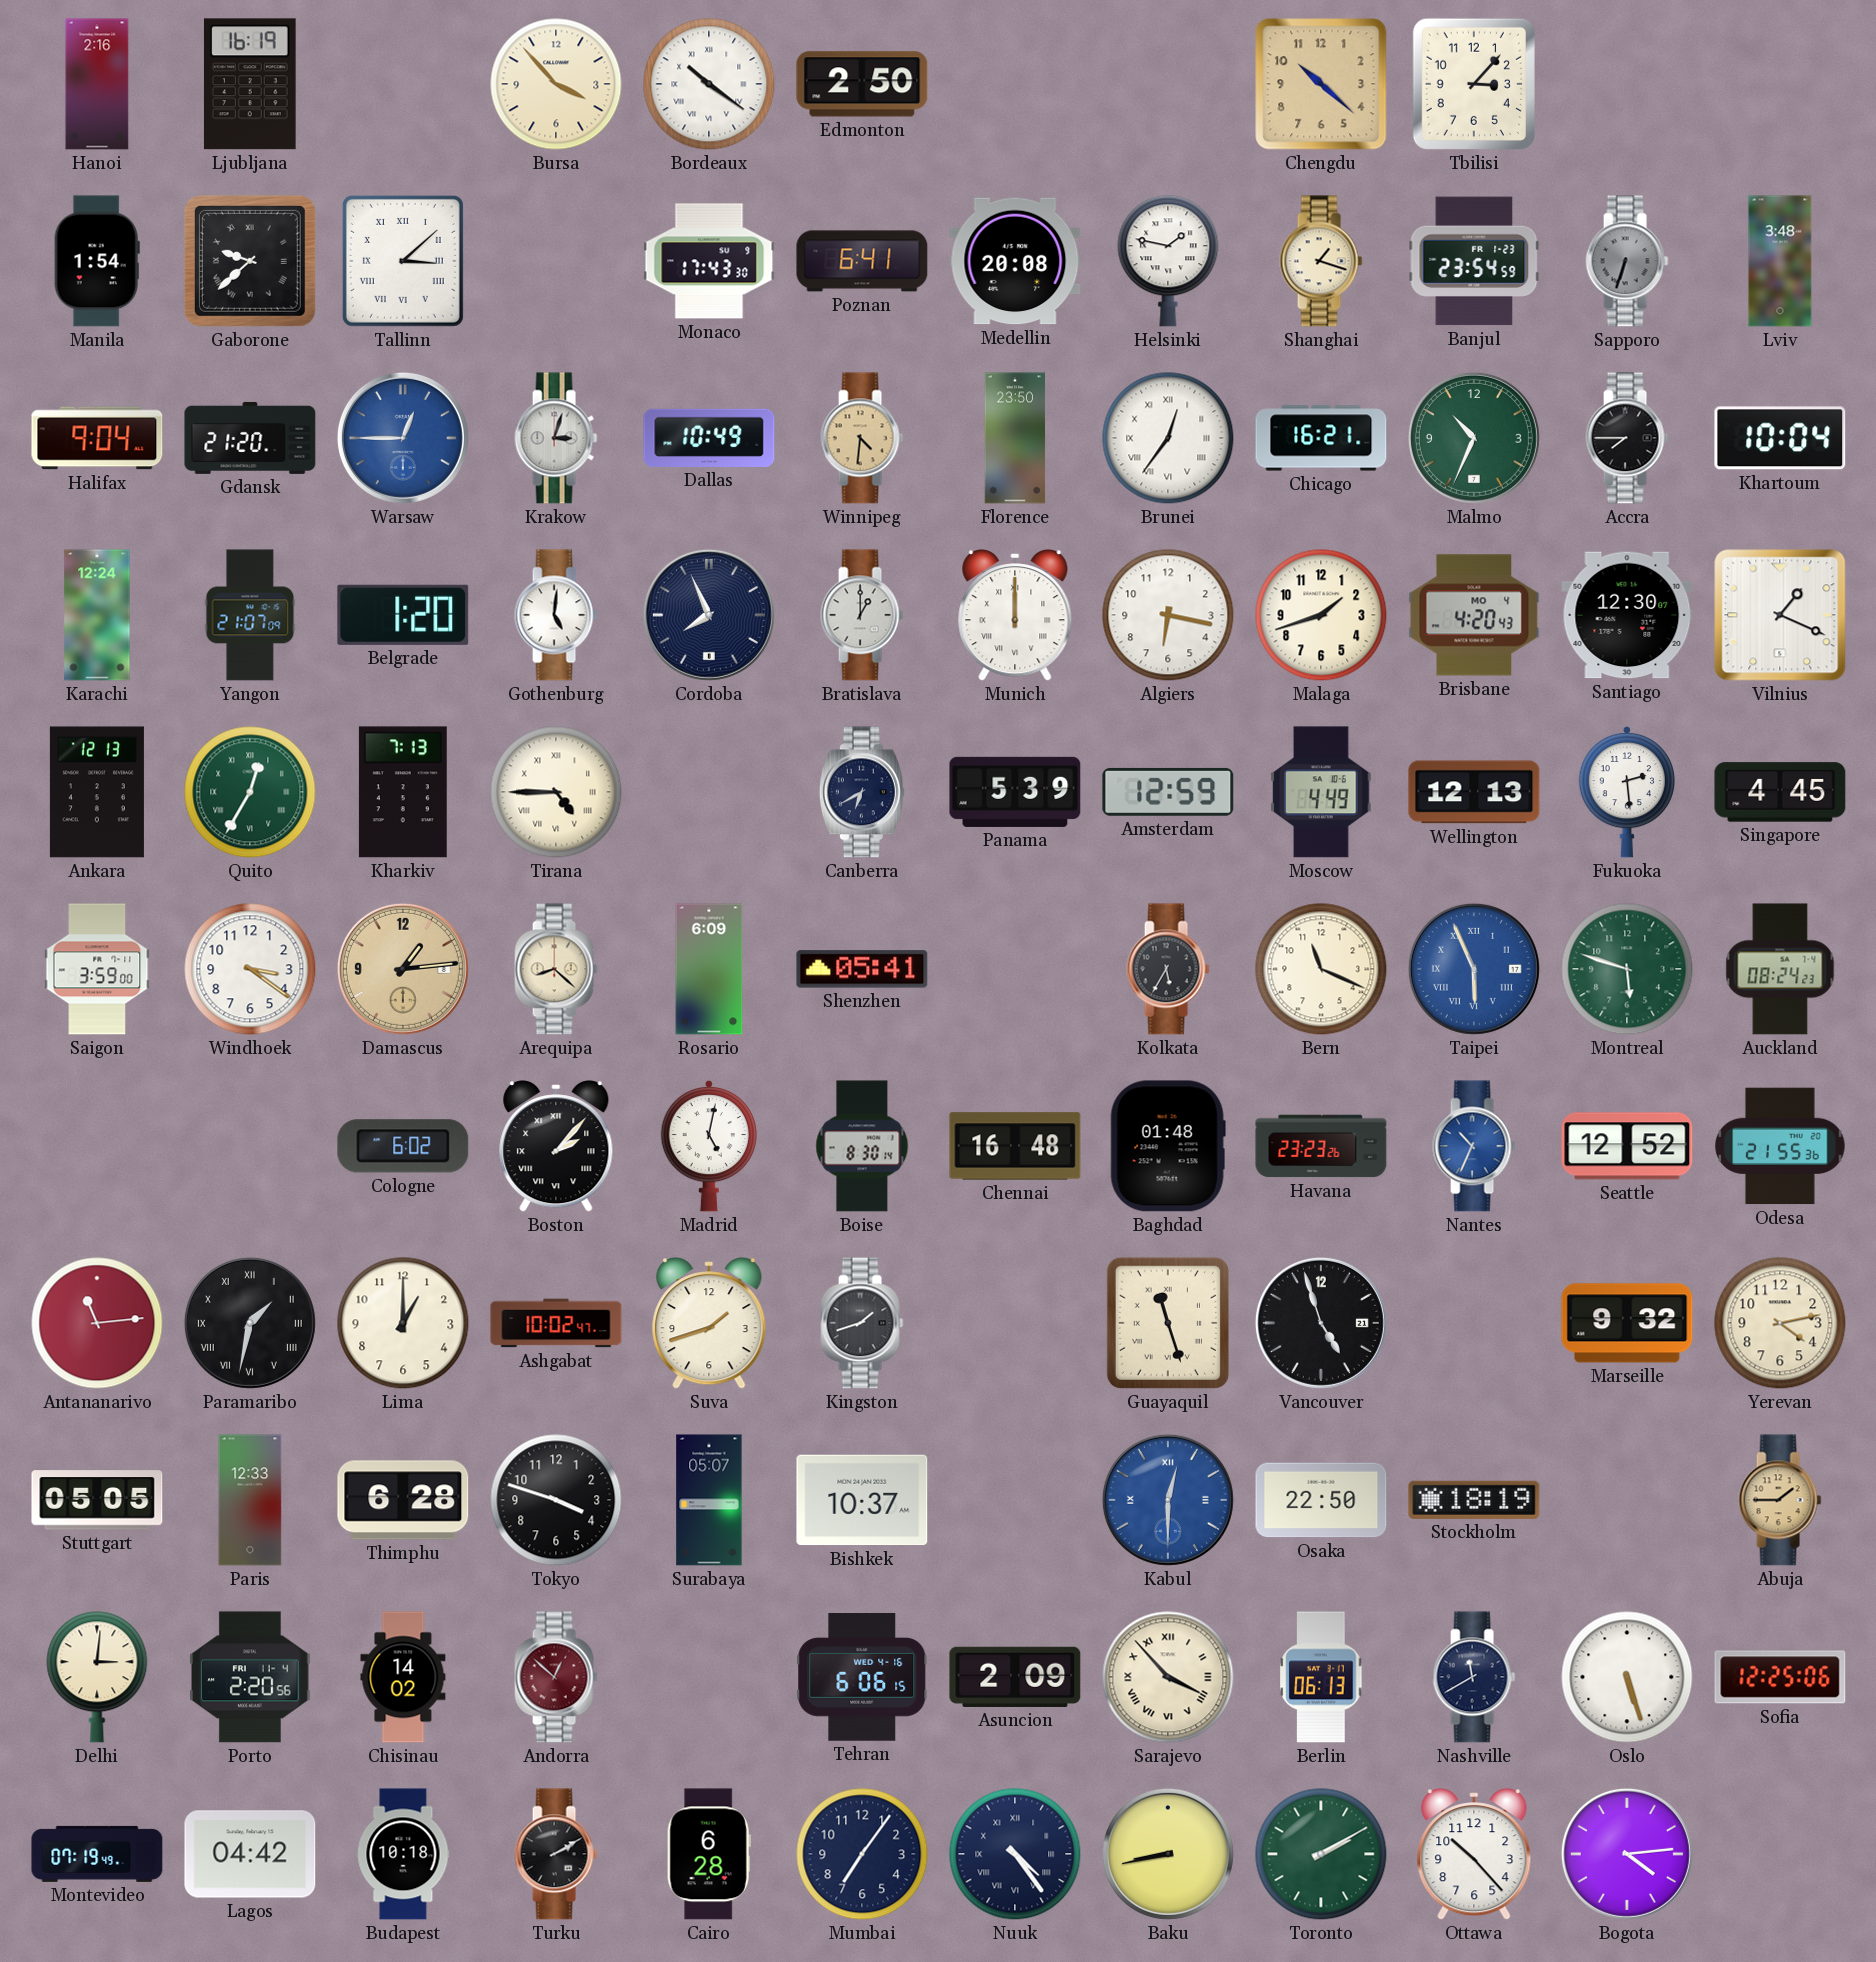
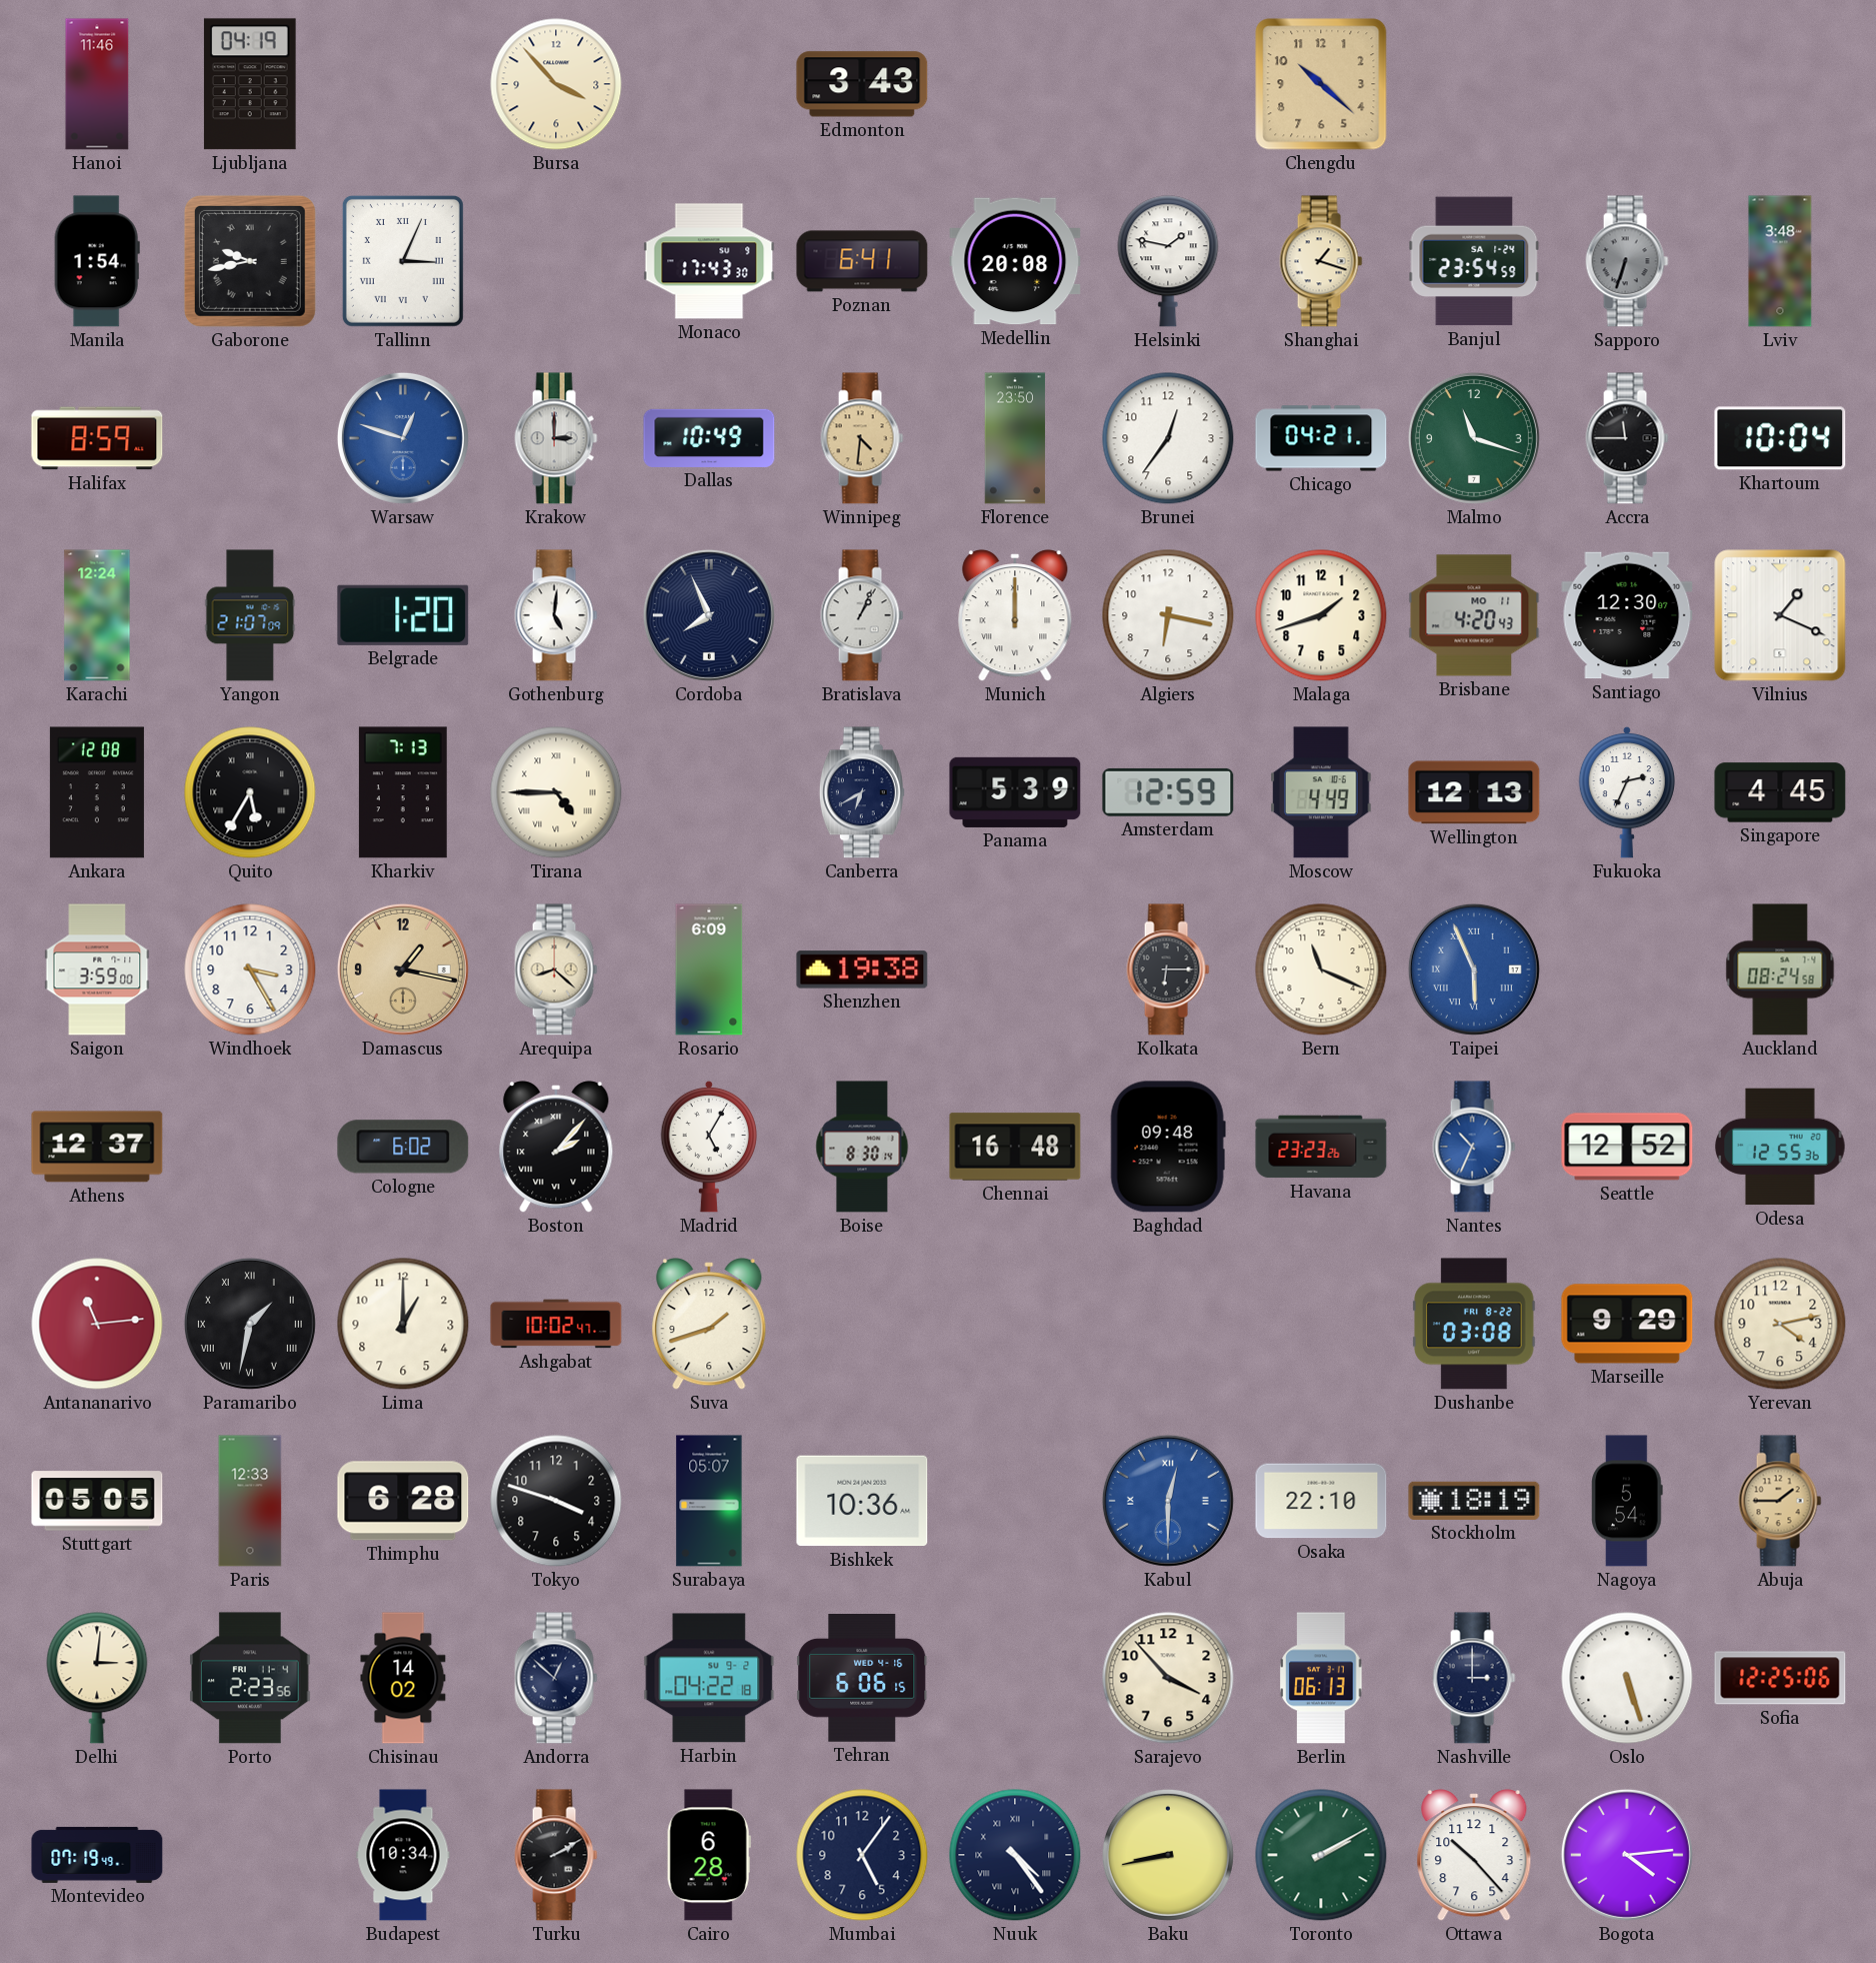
Hanoi: 2:16 -> 11:46
Ljubljana: 16:19 -> 04:19
Bordeaux: 10:21 -> none
Edmonton: 2:50 -> 3:43
Tbilisi: 3:07 -> none
Gaborone: 9:38 -> 9:43
Tallinn: 3:08 -> 3:04
Banjul date: FR 1-23 -> SA 1-24
Halifax: 9:04 -> 8:59
Gdansk: 21:20 -> none
Warsaw: 12:45 -> 12:48
Krakow: 3:03 -> 3:00
Brunei numerals: Roman -> Arabic
Chicago: 16:21 -> 04:21
Malmo: 10:34 -> 11:18
Accra: 7:45 -> 11:45
Bratislava: 1:00 -> 1:04
Brisbane date: MO 4 -> MO 11
Ankara: 12:13 -> 12:08
Quito: 12:35 -> 5:35
Quito dial: green -> black
Fukuoka: 2:29 -> 2:34
Windhoek: 3:21 -> 3:25
Damascus: 1:14 -> 1:17
Shenzhen: 05:41 -> 19:38
Kolkata: 5:35 -> 6:15
Montreal: 5:48 -> none
Auckland: 08:24:23 -> 08:24:58
Athens: none -> 12:37
Madrid: 5:02 -> 5:05
Baghdad: 01:48 -> 09:48
Odesa: 21:55 -> 12:55
Kingston: 1:42 -> none
Guayaquil: 11:27 -> none
Vancouver: 4:57 -> none
Dushanbe: none -> 03:08
Marseille: 9:32 -> 9:29
Bishkek: 10:37 -> 10:36
Osaka: 22:50 -> 22:10
Nagoya: none -> 5:54
Porto: 2:20 -> 2:23
Andorra dial: burgundy -> navy
Harbin: none -> 04:22
Asuncion: 2:09 -> none
Sarajevo numerals: Roman -> Arabic
Nashville: 11:40 -> 3:00
Lagos: 04:42 -> none
Budapest: 10:18 -> 10:34
Mumbai: 7:06 -> 5:06
